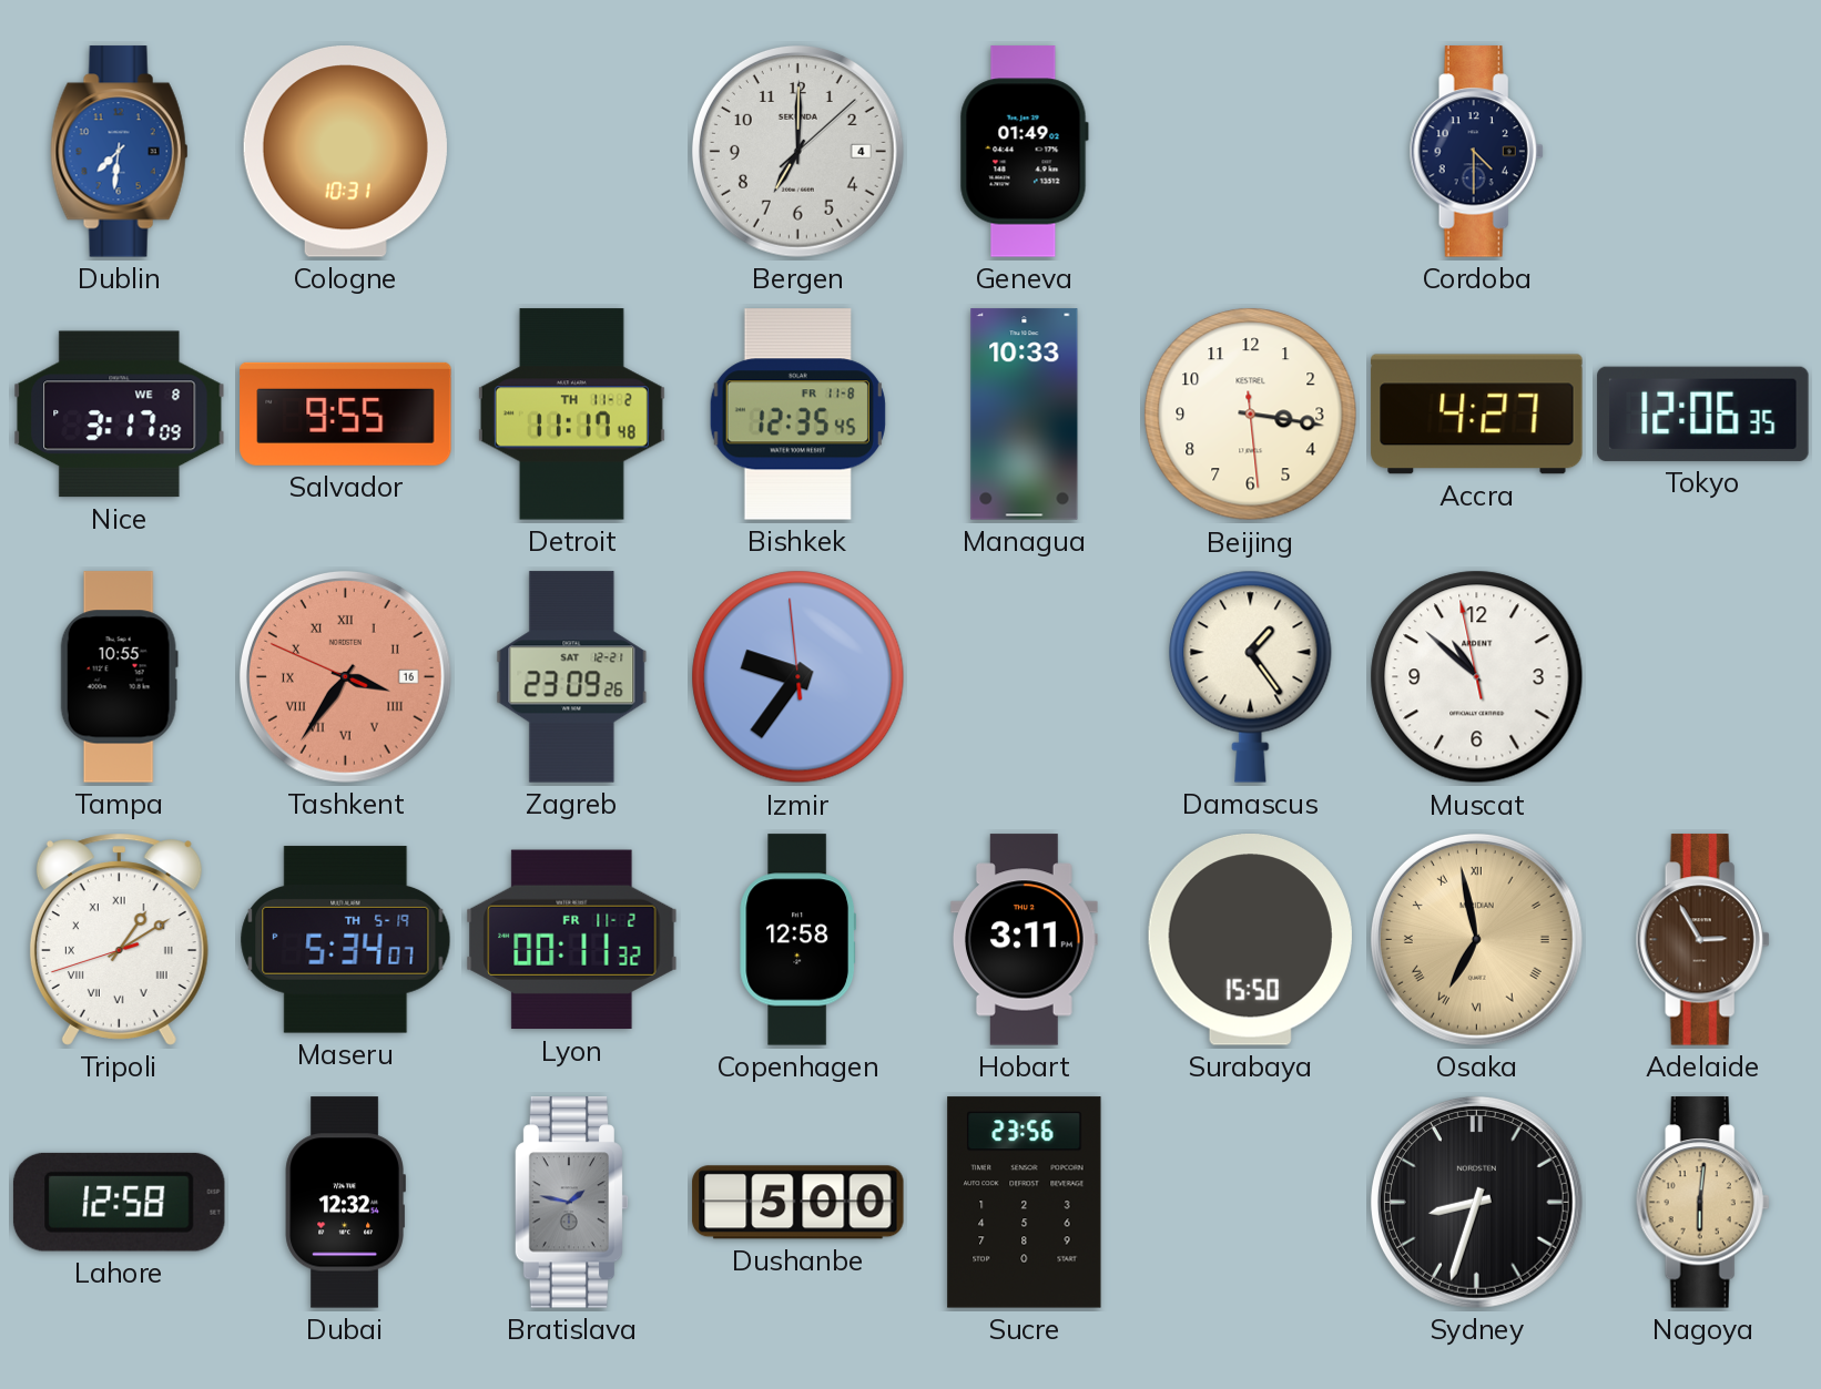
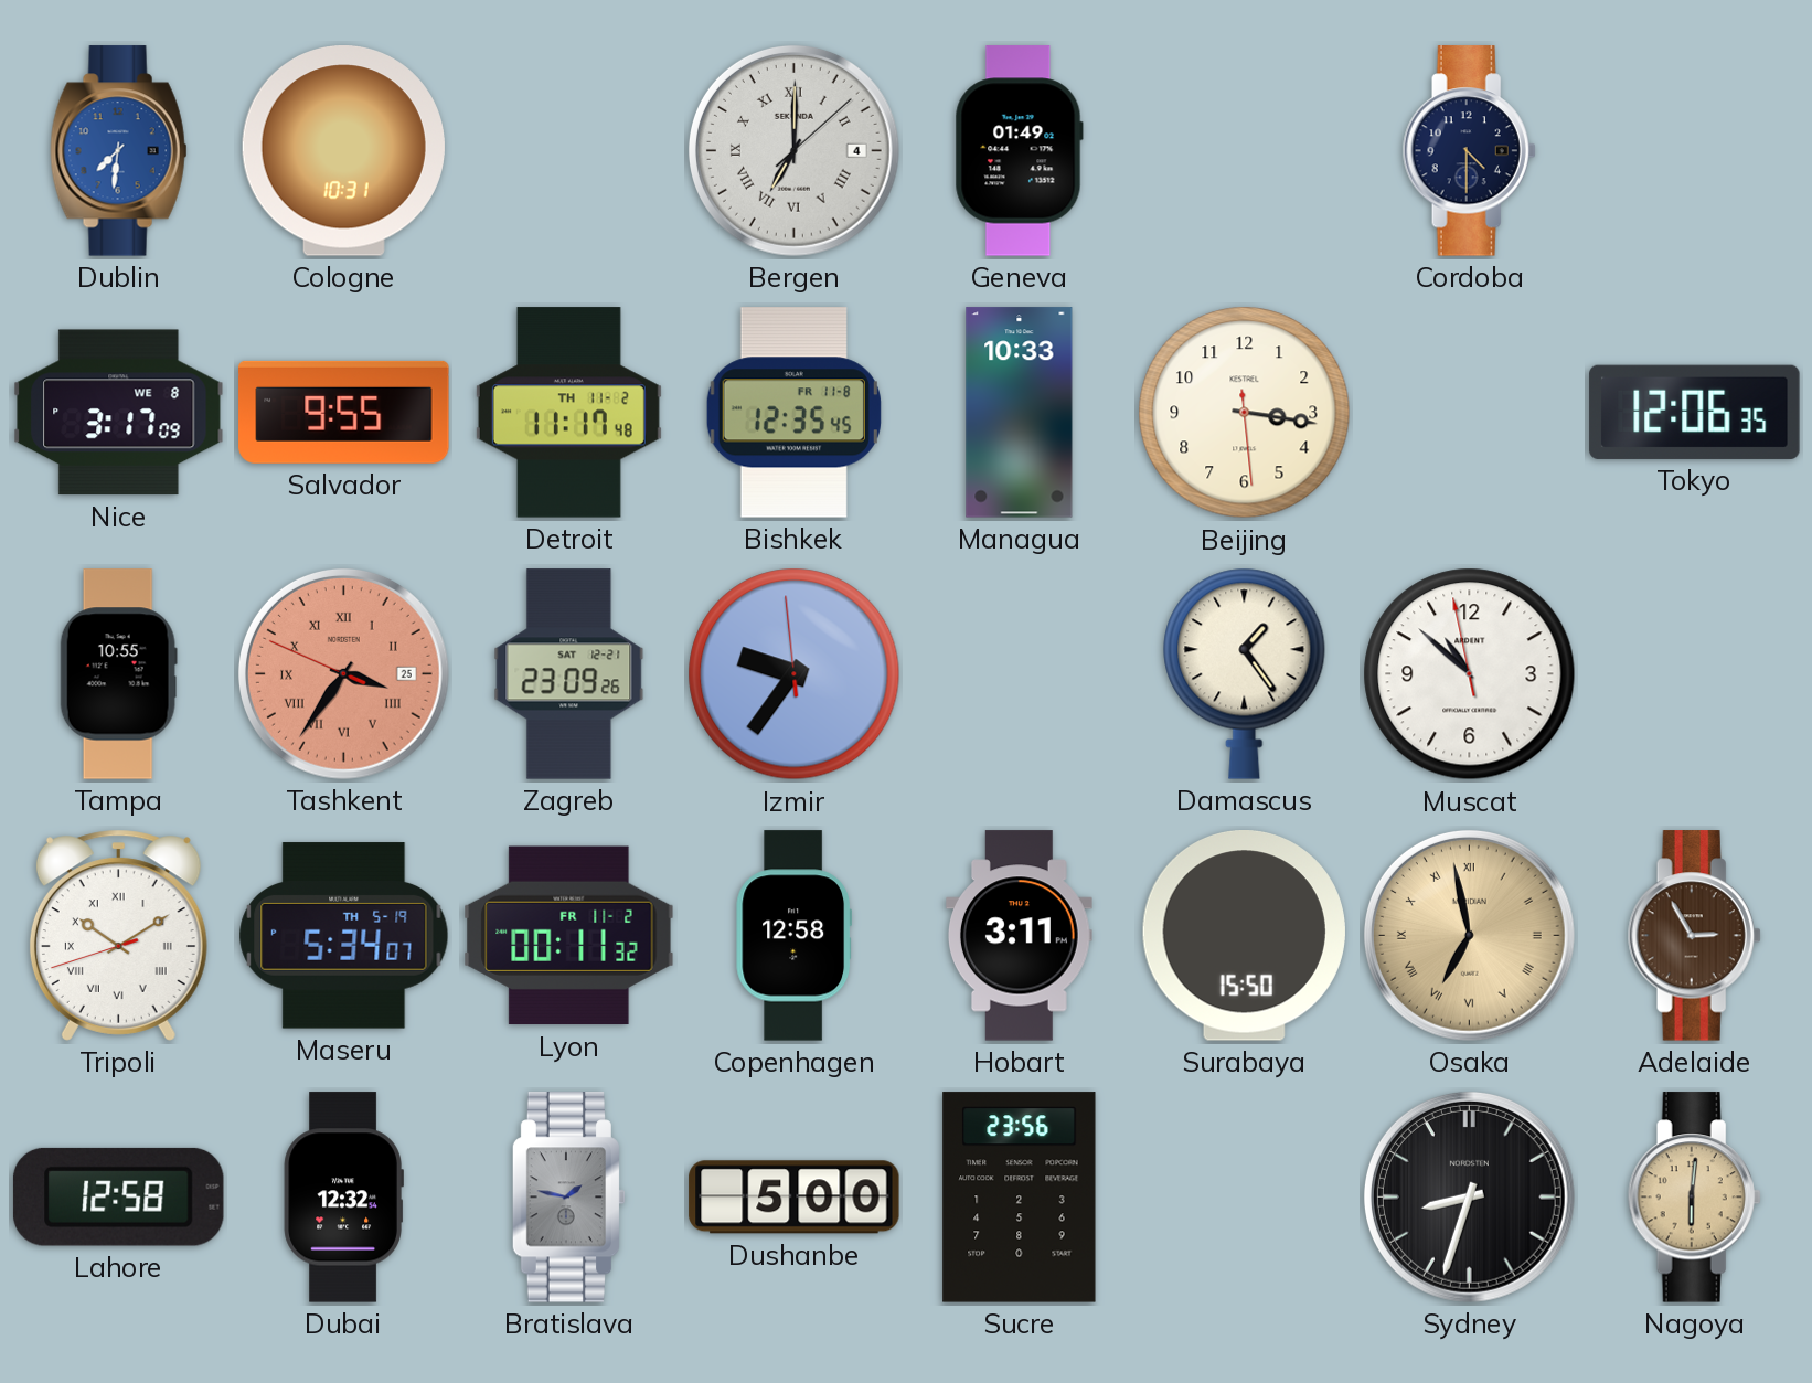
Bergen numerals: Arabic -> Roman
Accra: 4:27 -> none
Tashkent date: 16 -> 25
Tripoli: 1:09 -> 10:09
